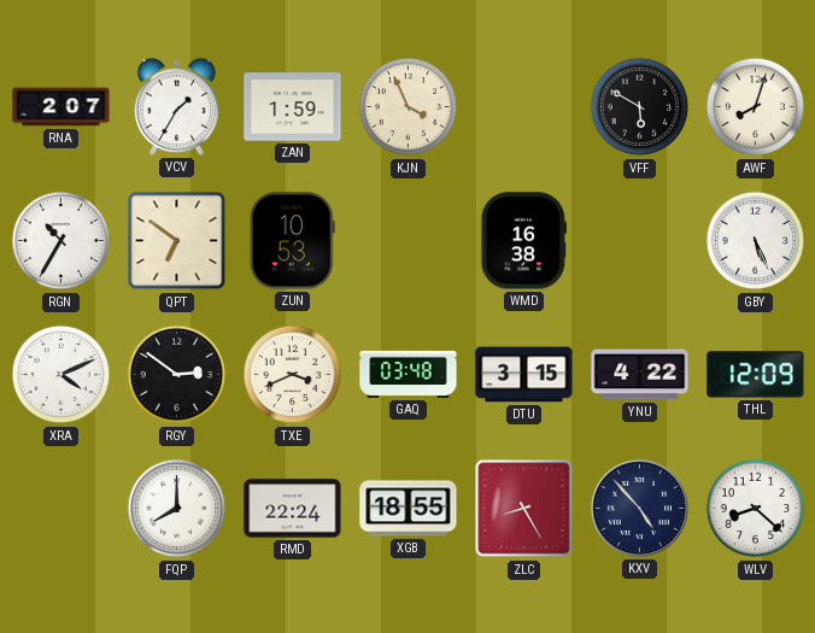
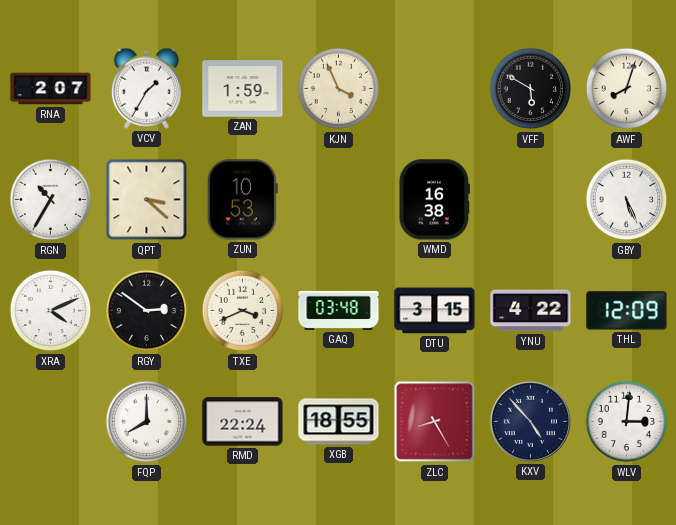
QPT: 6:51 -> 3:22
WLV: 8:22 -> 3:01
